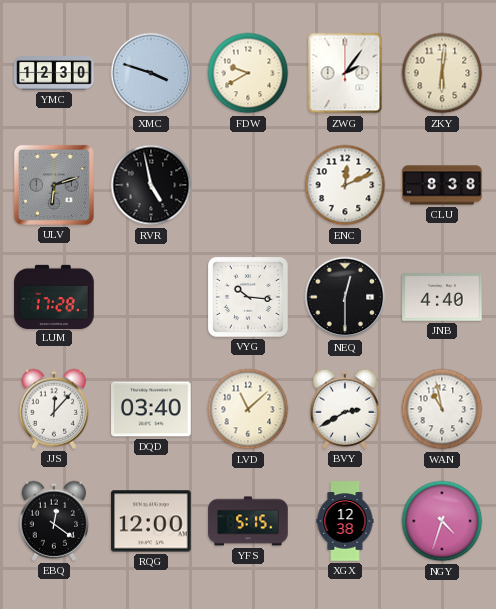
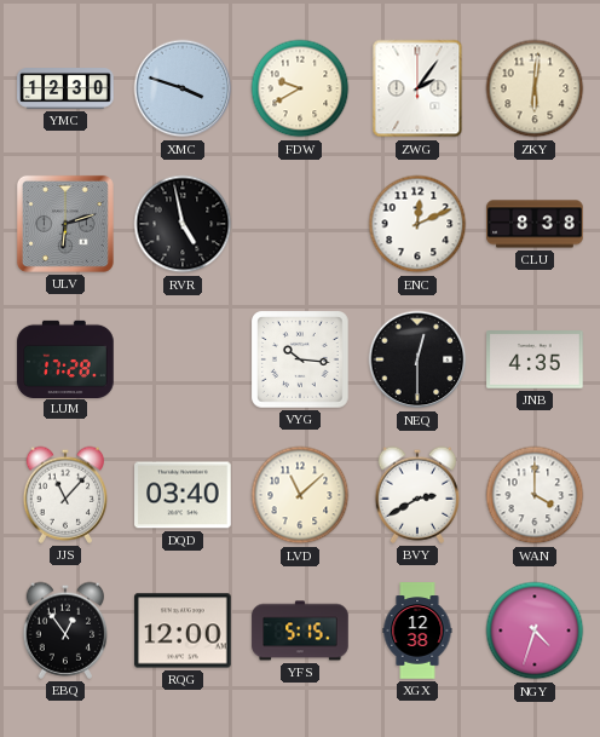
JNB: 4:40 -> 4:35
JJS: 12:07 -> 11:07
WAN: 10:58 -> 4:00
EBQ: 12:21 -> 12:54
